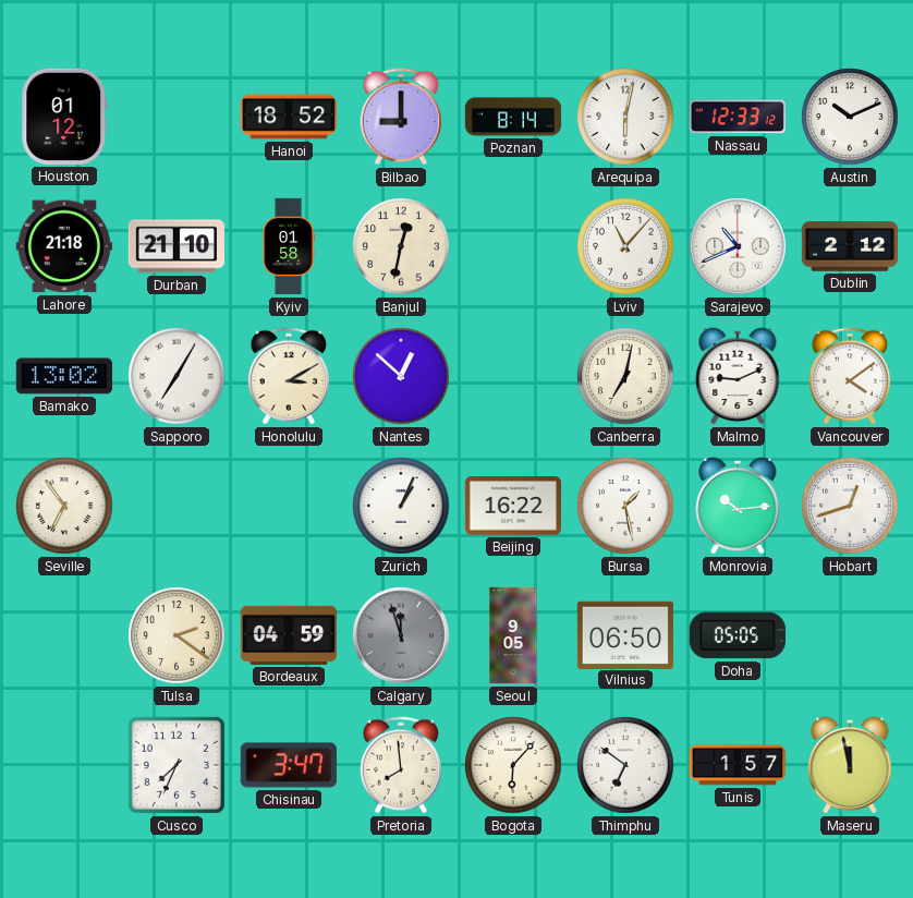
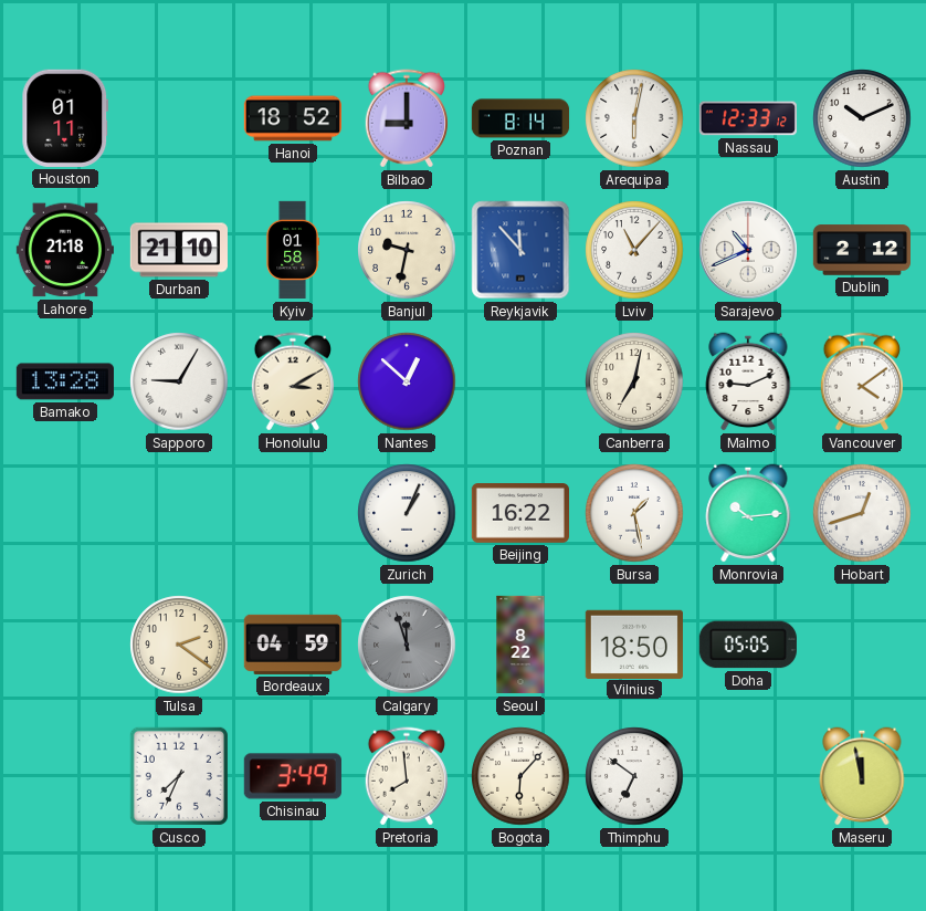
Houston: 01:12 -> 01:11
Banjul: 12:32 -> 9:32
Reykjavik: none -> 11:53
Bamako: 13:02 -> 13:28
Sapporo: 7:05 -> 9:05
Seville: 6:54 -> none
Seoul: 9:05 -> 8:22
Vilnius: 06:50 -> 18:50
Chisinau: 3:47 -> 3:49
Tunis: 1:57 -> none
